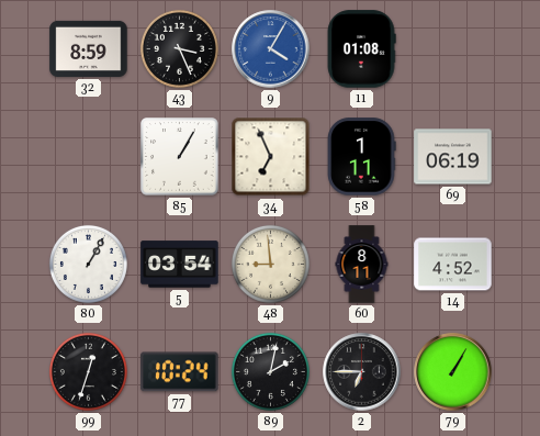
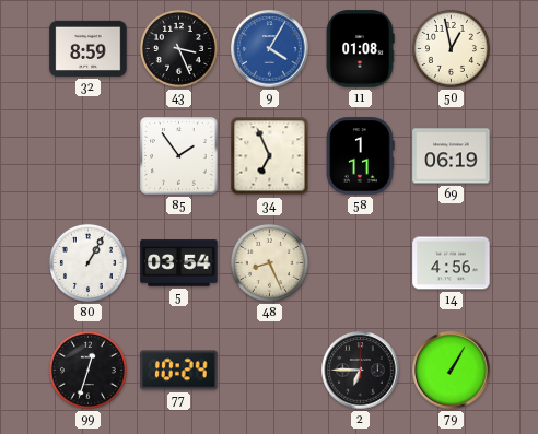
50: none -> 12:58
85: 1:05 -> 1:54
48: 8:59 -> 8:26
60: 8:11 -> none
14: 4:52 -> 4:56
89: 2:02 -> none
